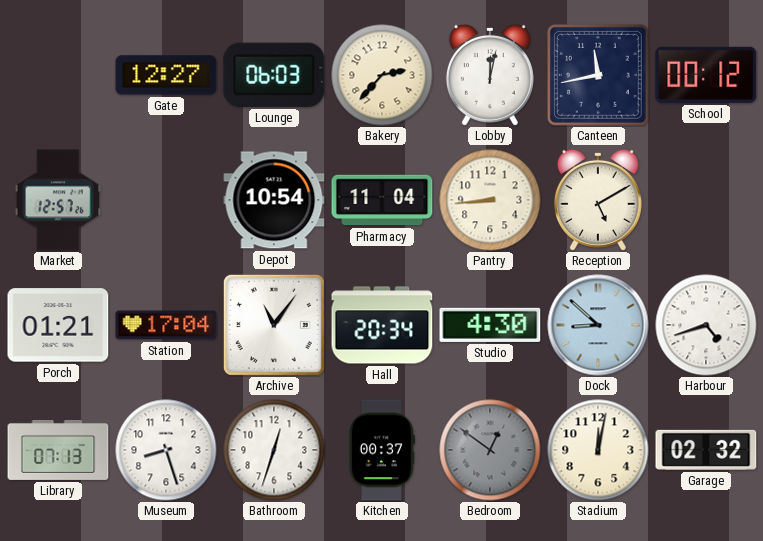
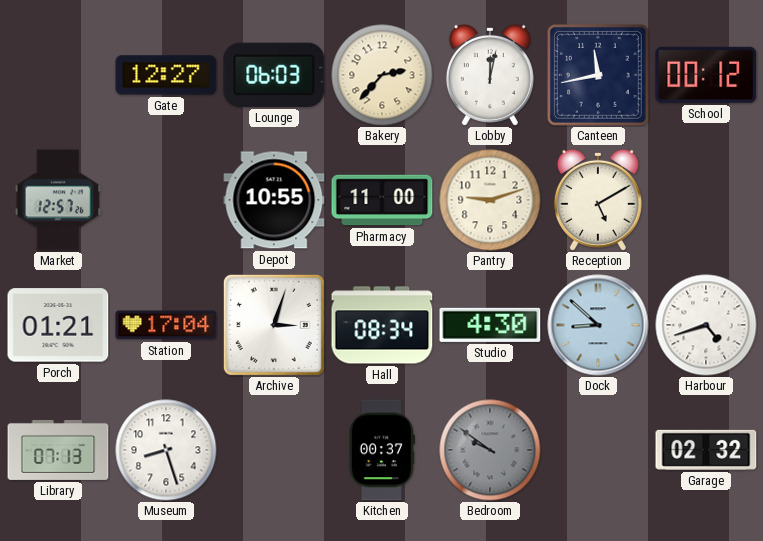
Depot: 10:54 -> 10:55
Pharmacy: 11:04 -> 11:00
Pantry: 8:44 -> 9:12
Archive: 11:06 -> 3:03
Hall: 20:34 -> 08:34
Bathroom: 12:33 -> none
Bedroom: 12:51 -> 9:51
Stadium: 12:02 -> none
